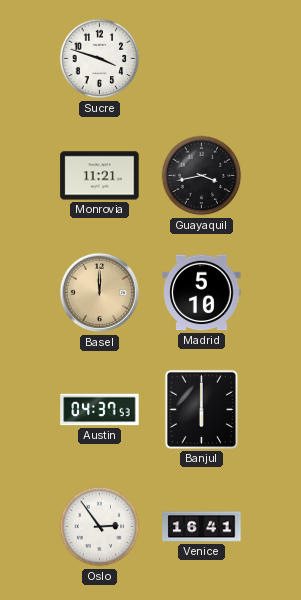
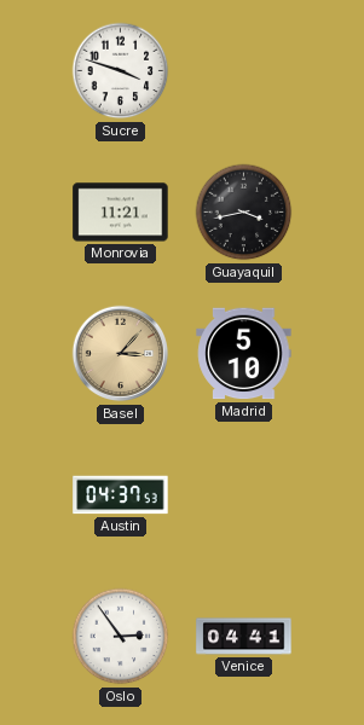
Basel: 12:00 -> 3:07
Banjul: 6:00 -> none
Venice: 16:41 -> 04:41
